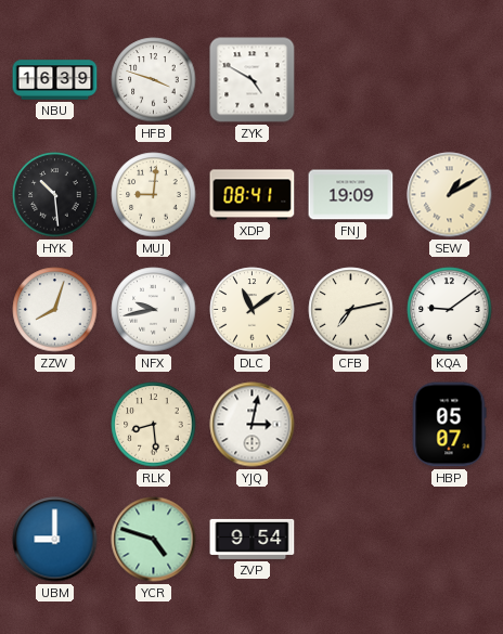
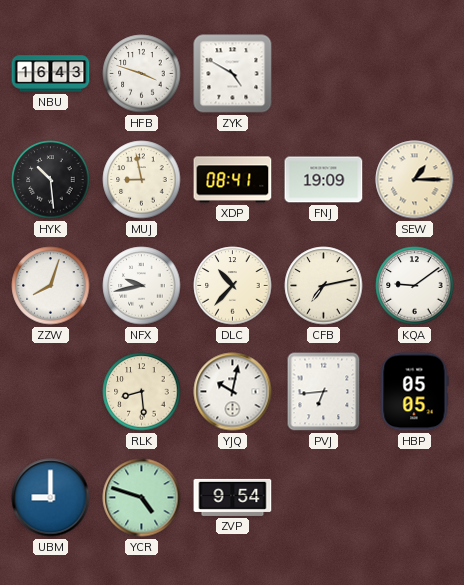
NBU: 16:39 -> 16:43
MUJ: 9:01 -> 8:58
SEW: 1:10 -> 1:15
DLC: 11:09 -> 10:37
YJQ: 3:02 -> 10:02
PVJ: none -> 6:44
HBP: 05:07 -> 05:05
